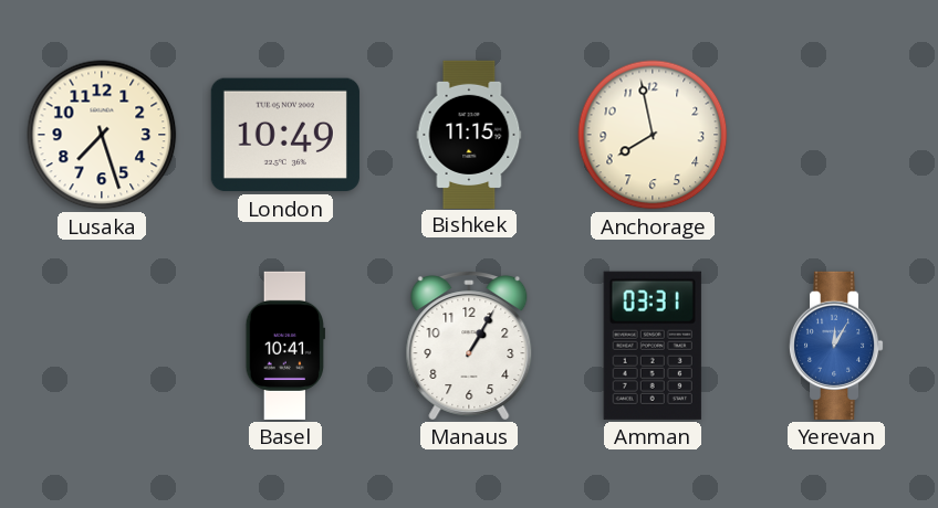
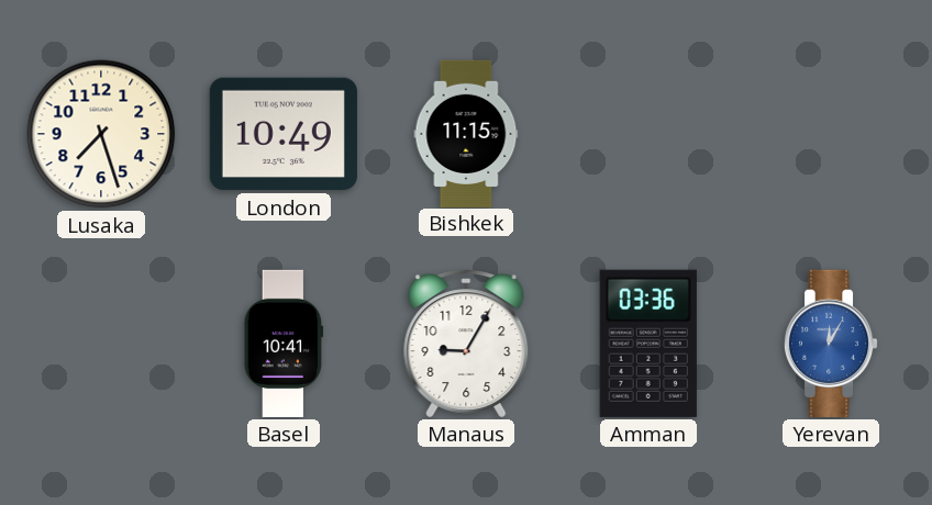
Anchorage: 7:58 -> none
Manaus: 1:05 -> 9:05
Amman: 03:31 -> 03:36
